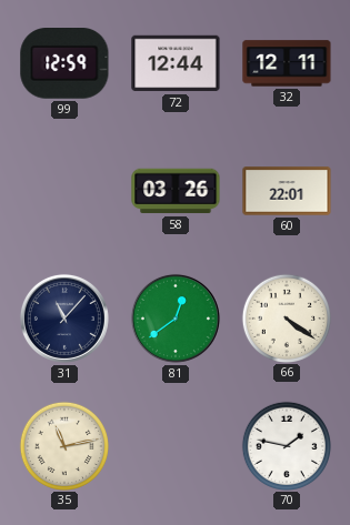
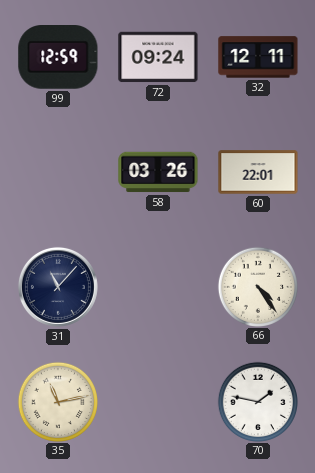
72: 12:44 -> 09:24
81: 12:39 -> none
66: 4:21 -> 4:24
